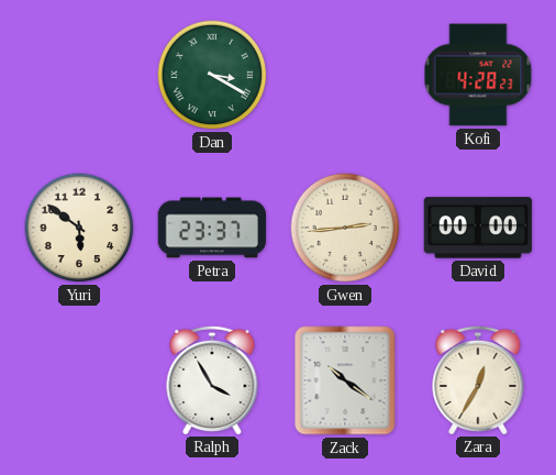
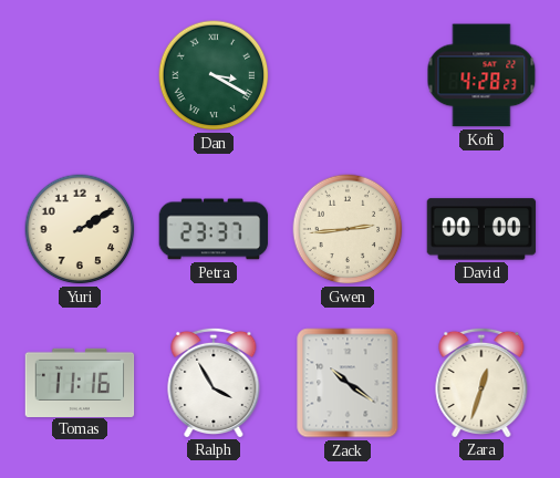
Yuri: 5:51 -> 2:10
Tomas: none -> 11:16
Zara: 12:35 -> 12:33
